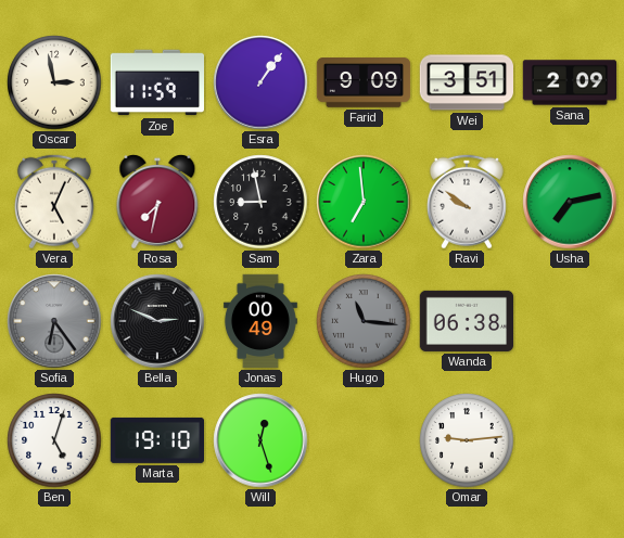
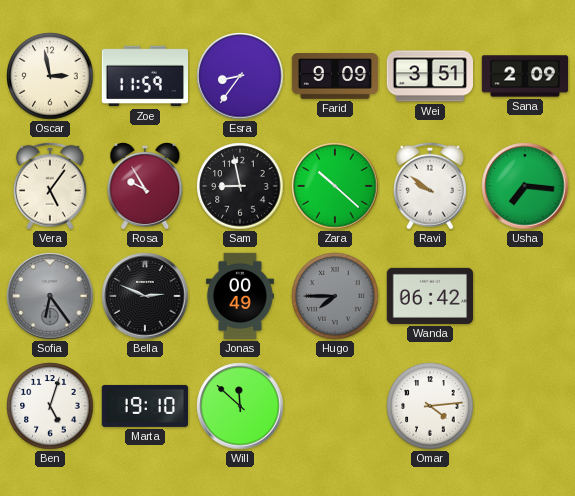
Esra: 1:06 -> 8:36
Vera: 5:04 -> 5:06
Rosa: 7:32 -> 9:55
Zara: 6:59 -> 10:22
Usha: 7:13 -> 7:16
Hugo: 11:16 -> 7:45
Wanda: 06:38 -> 06:42
Will: 12:27 -> 11:52
Omar: 9:14 -> 4:14
